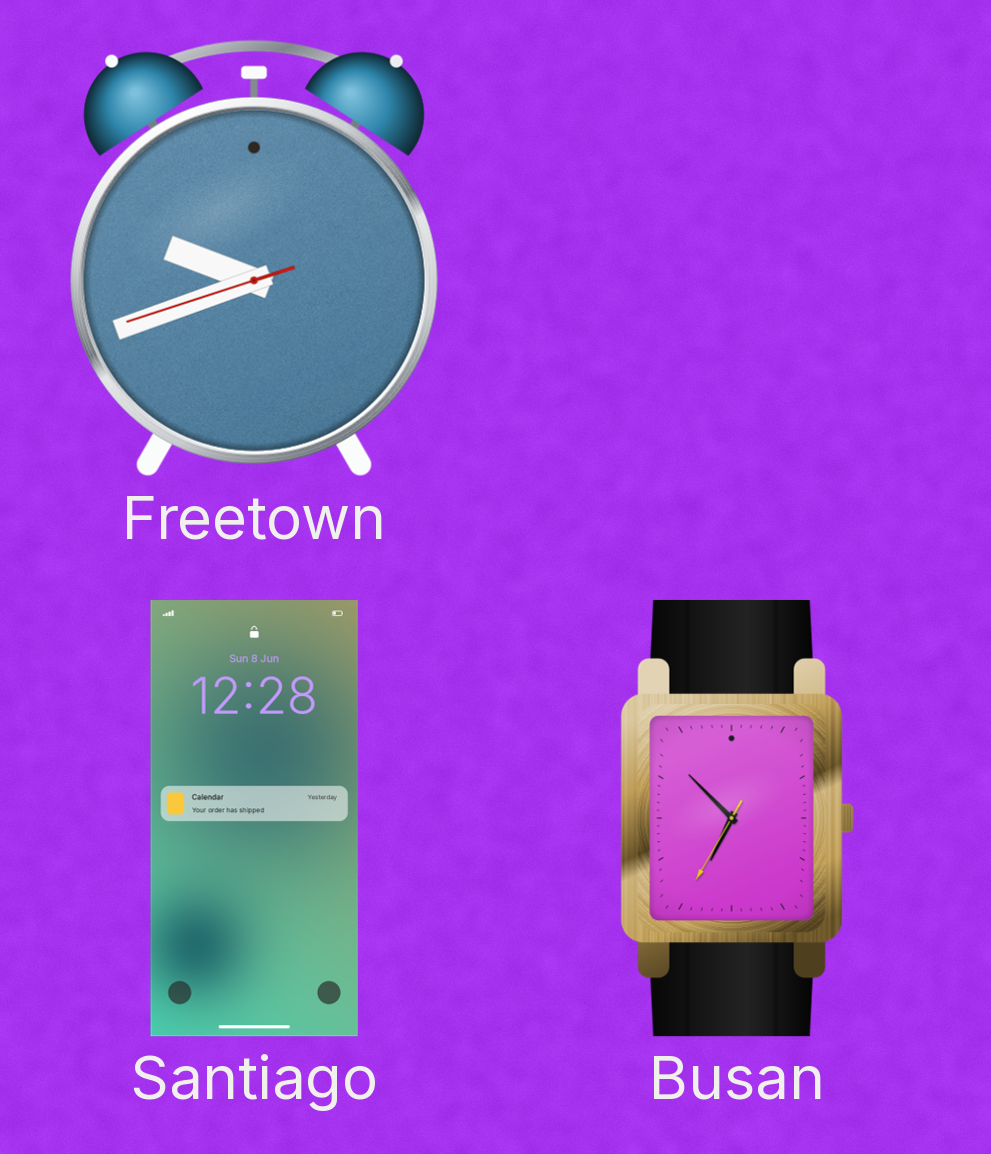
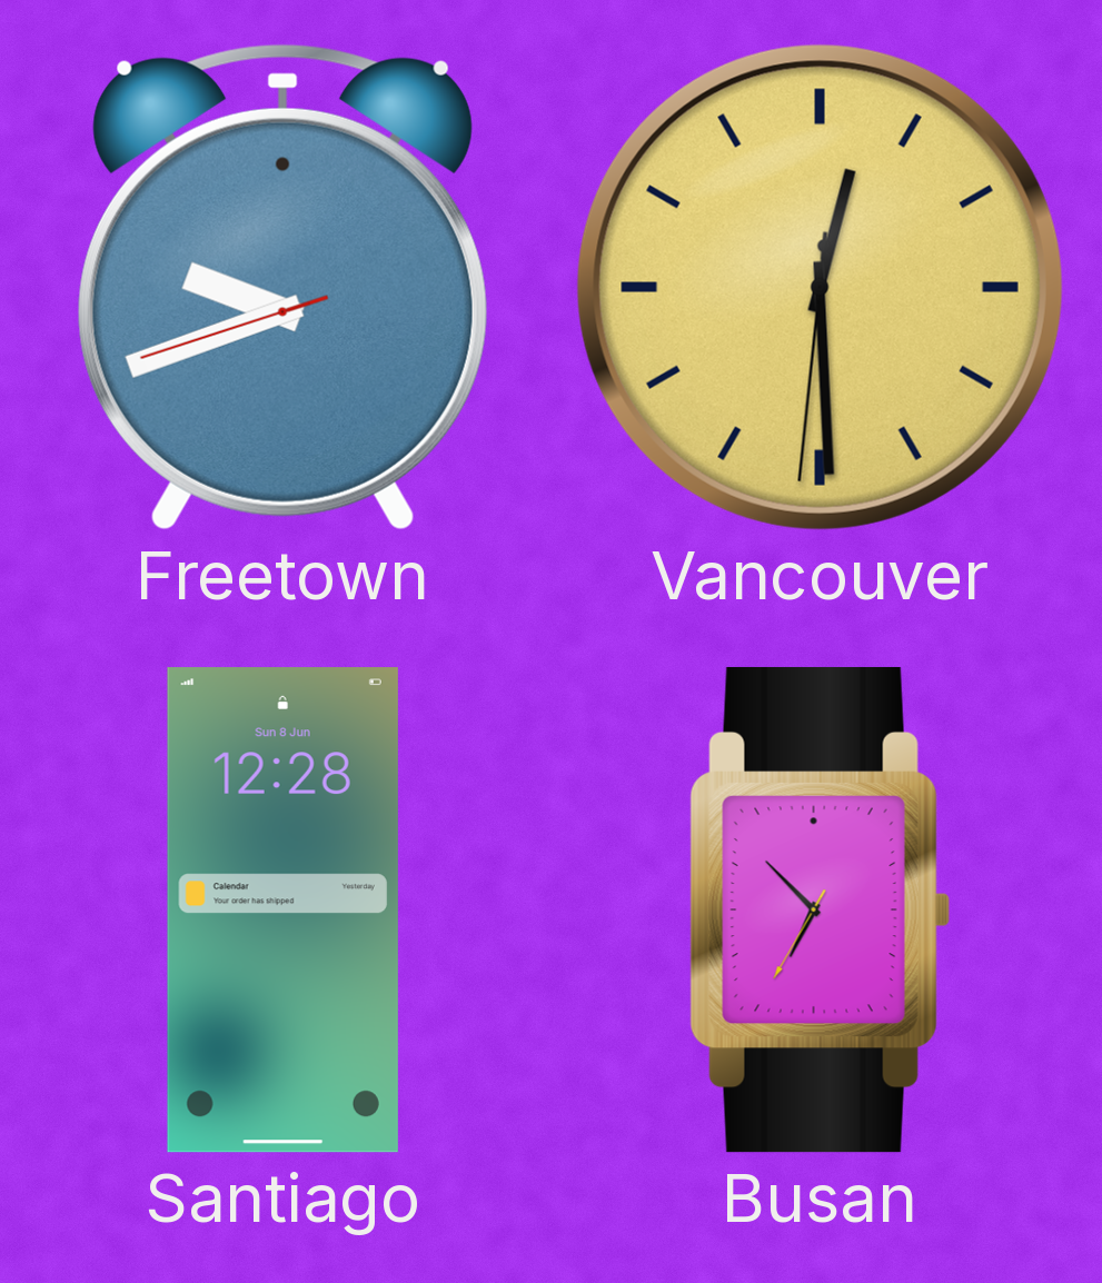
Vancouver: none -> 12:29
